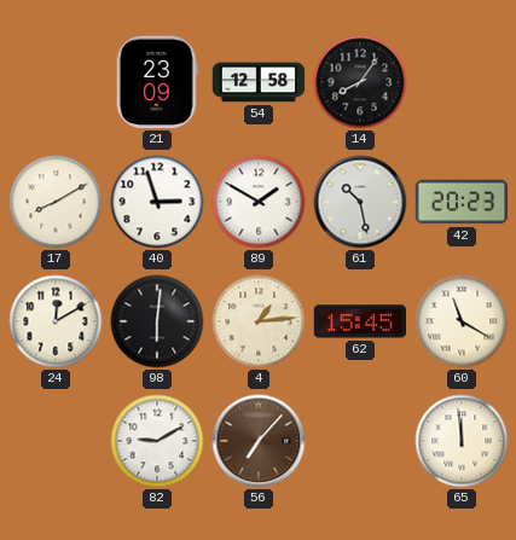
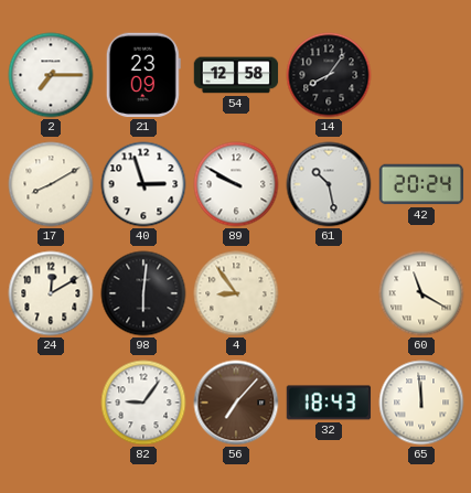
2: none -> 7:15
89: 1:50 -> 9:50
42: 20:23 -> 20:24
4: 1:14 -> 8:54
62: 15:45 -> none
82: 9:10 -> 9:06
32: none -> 18:43
